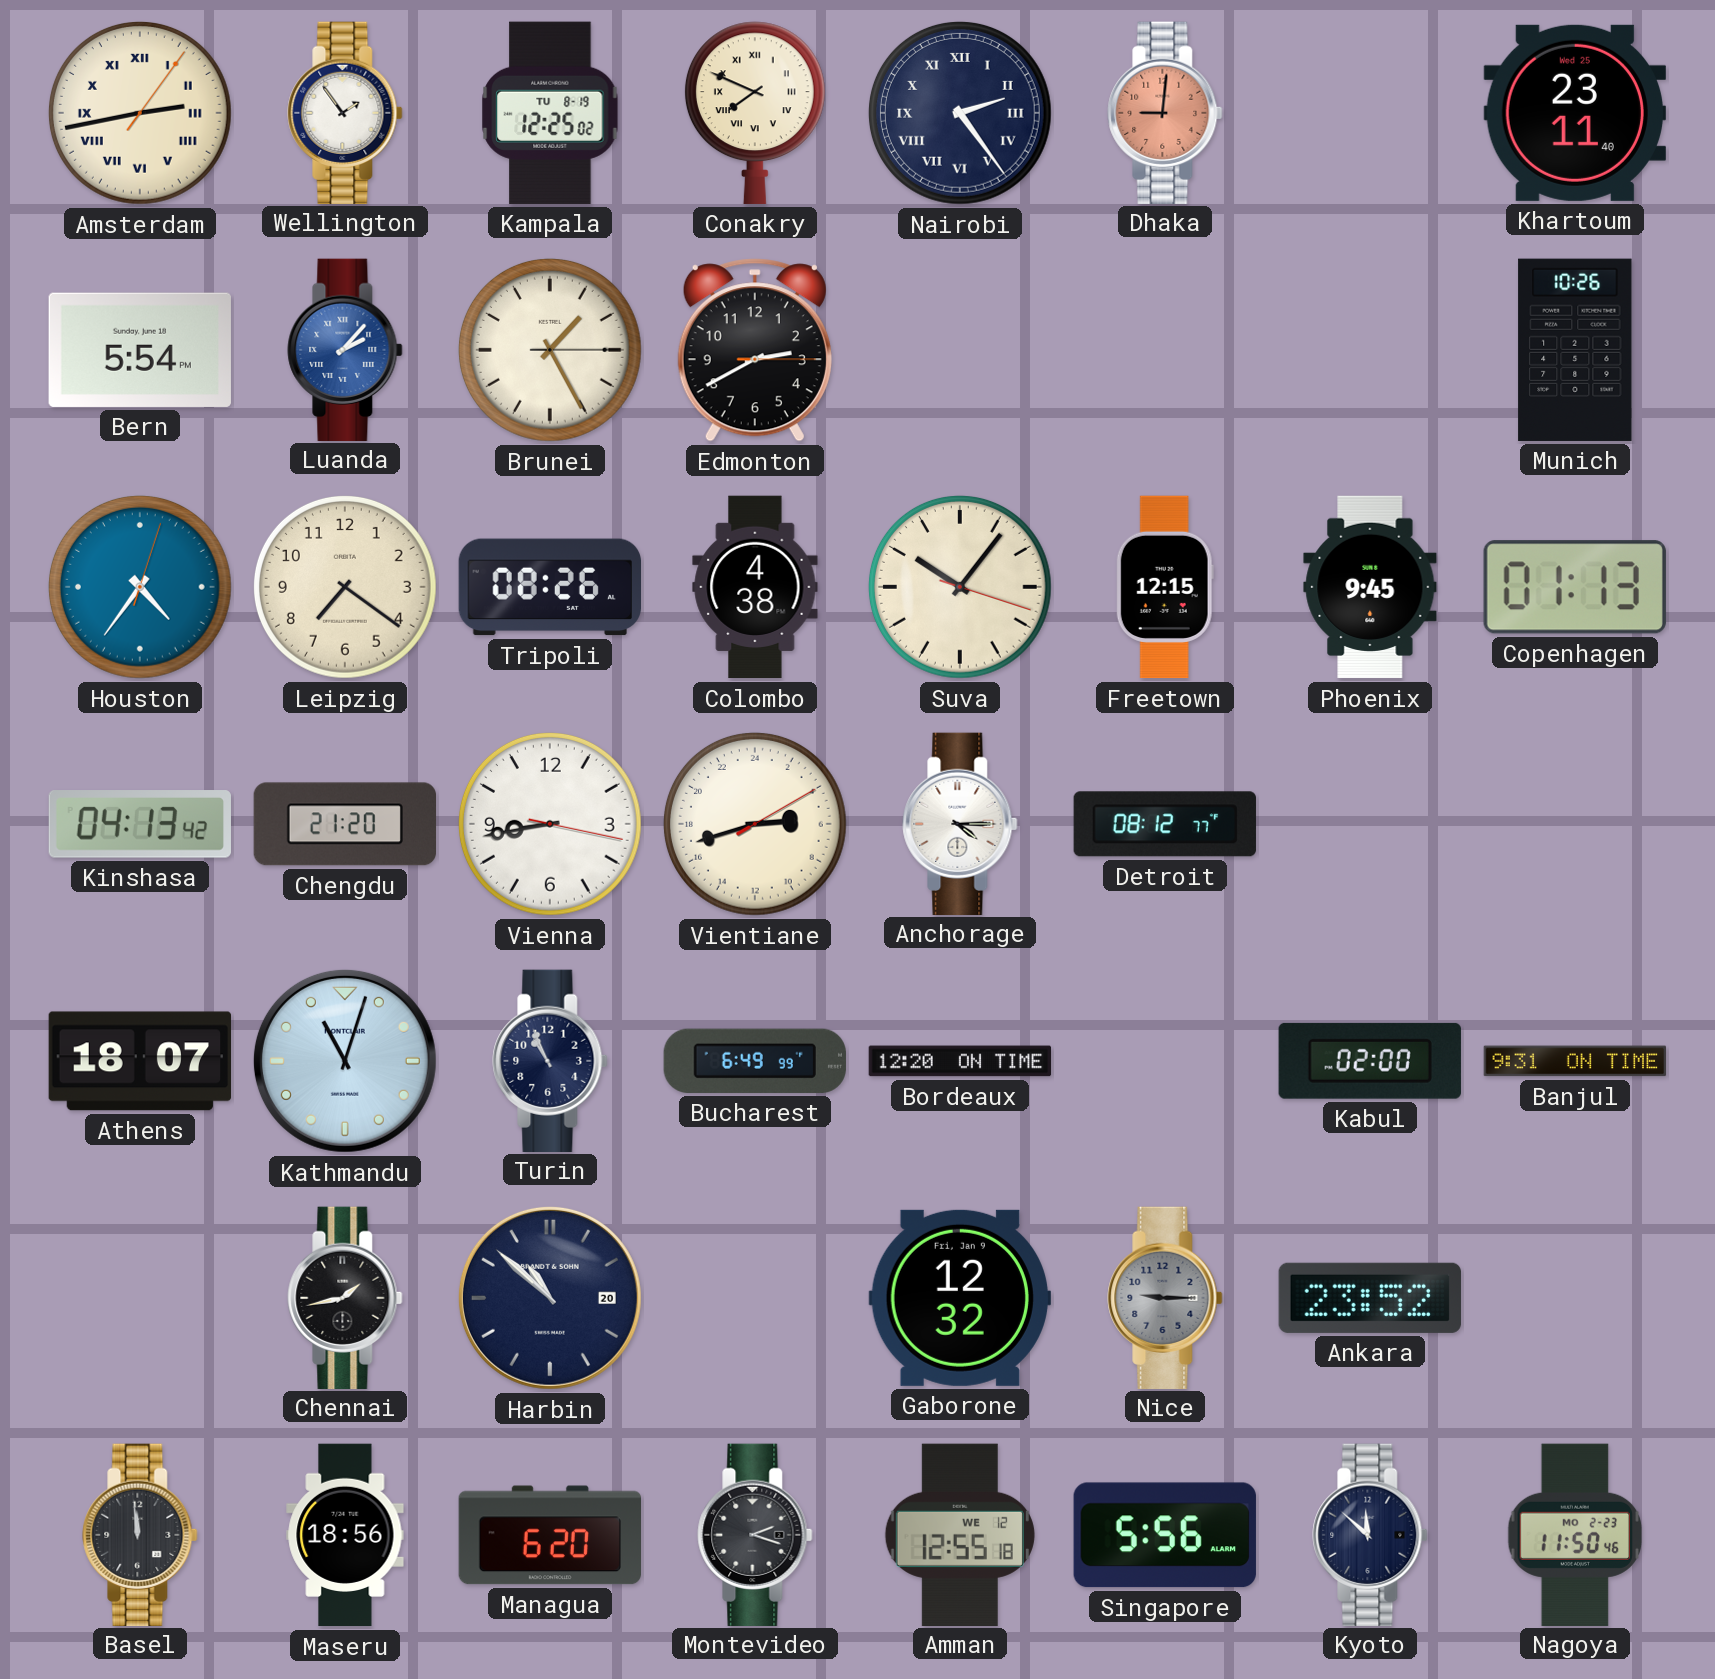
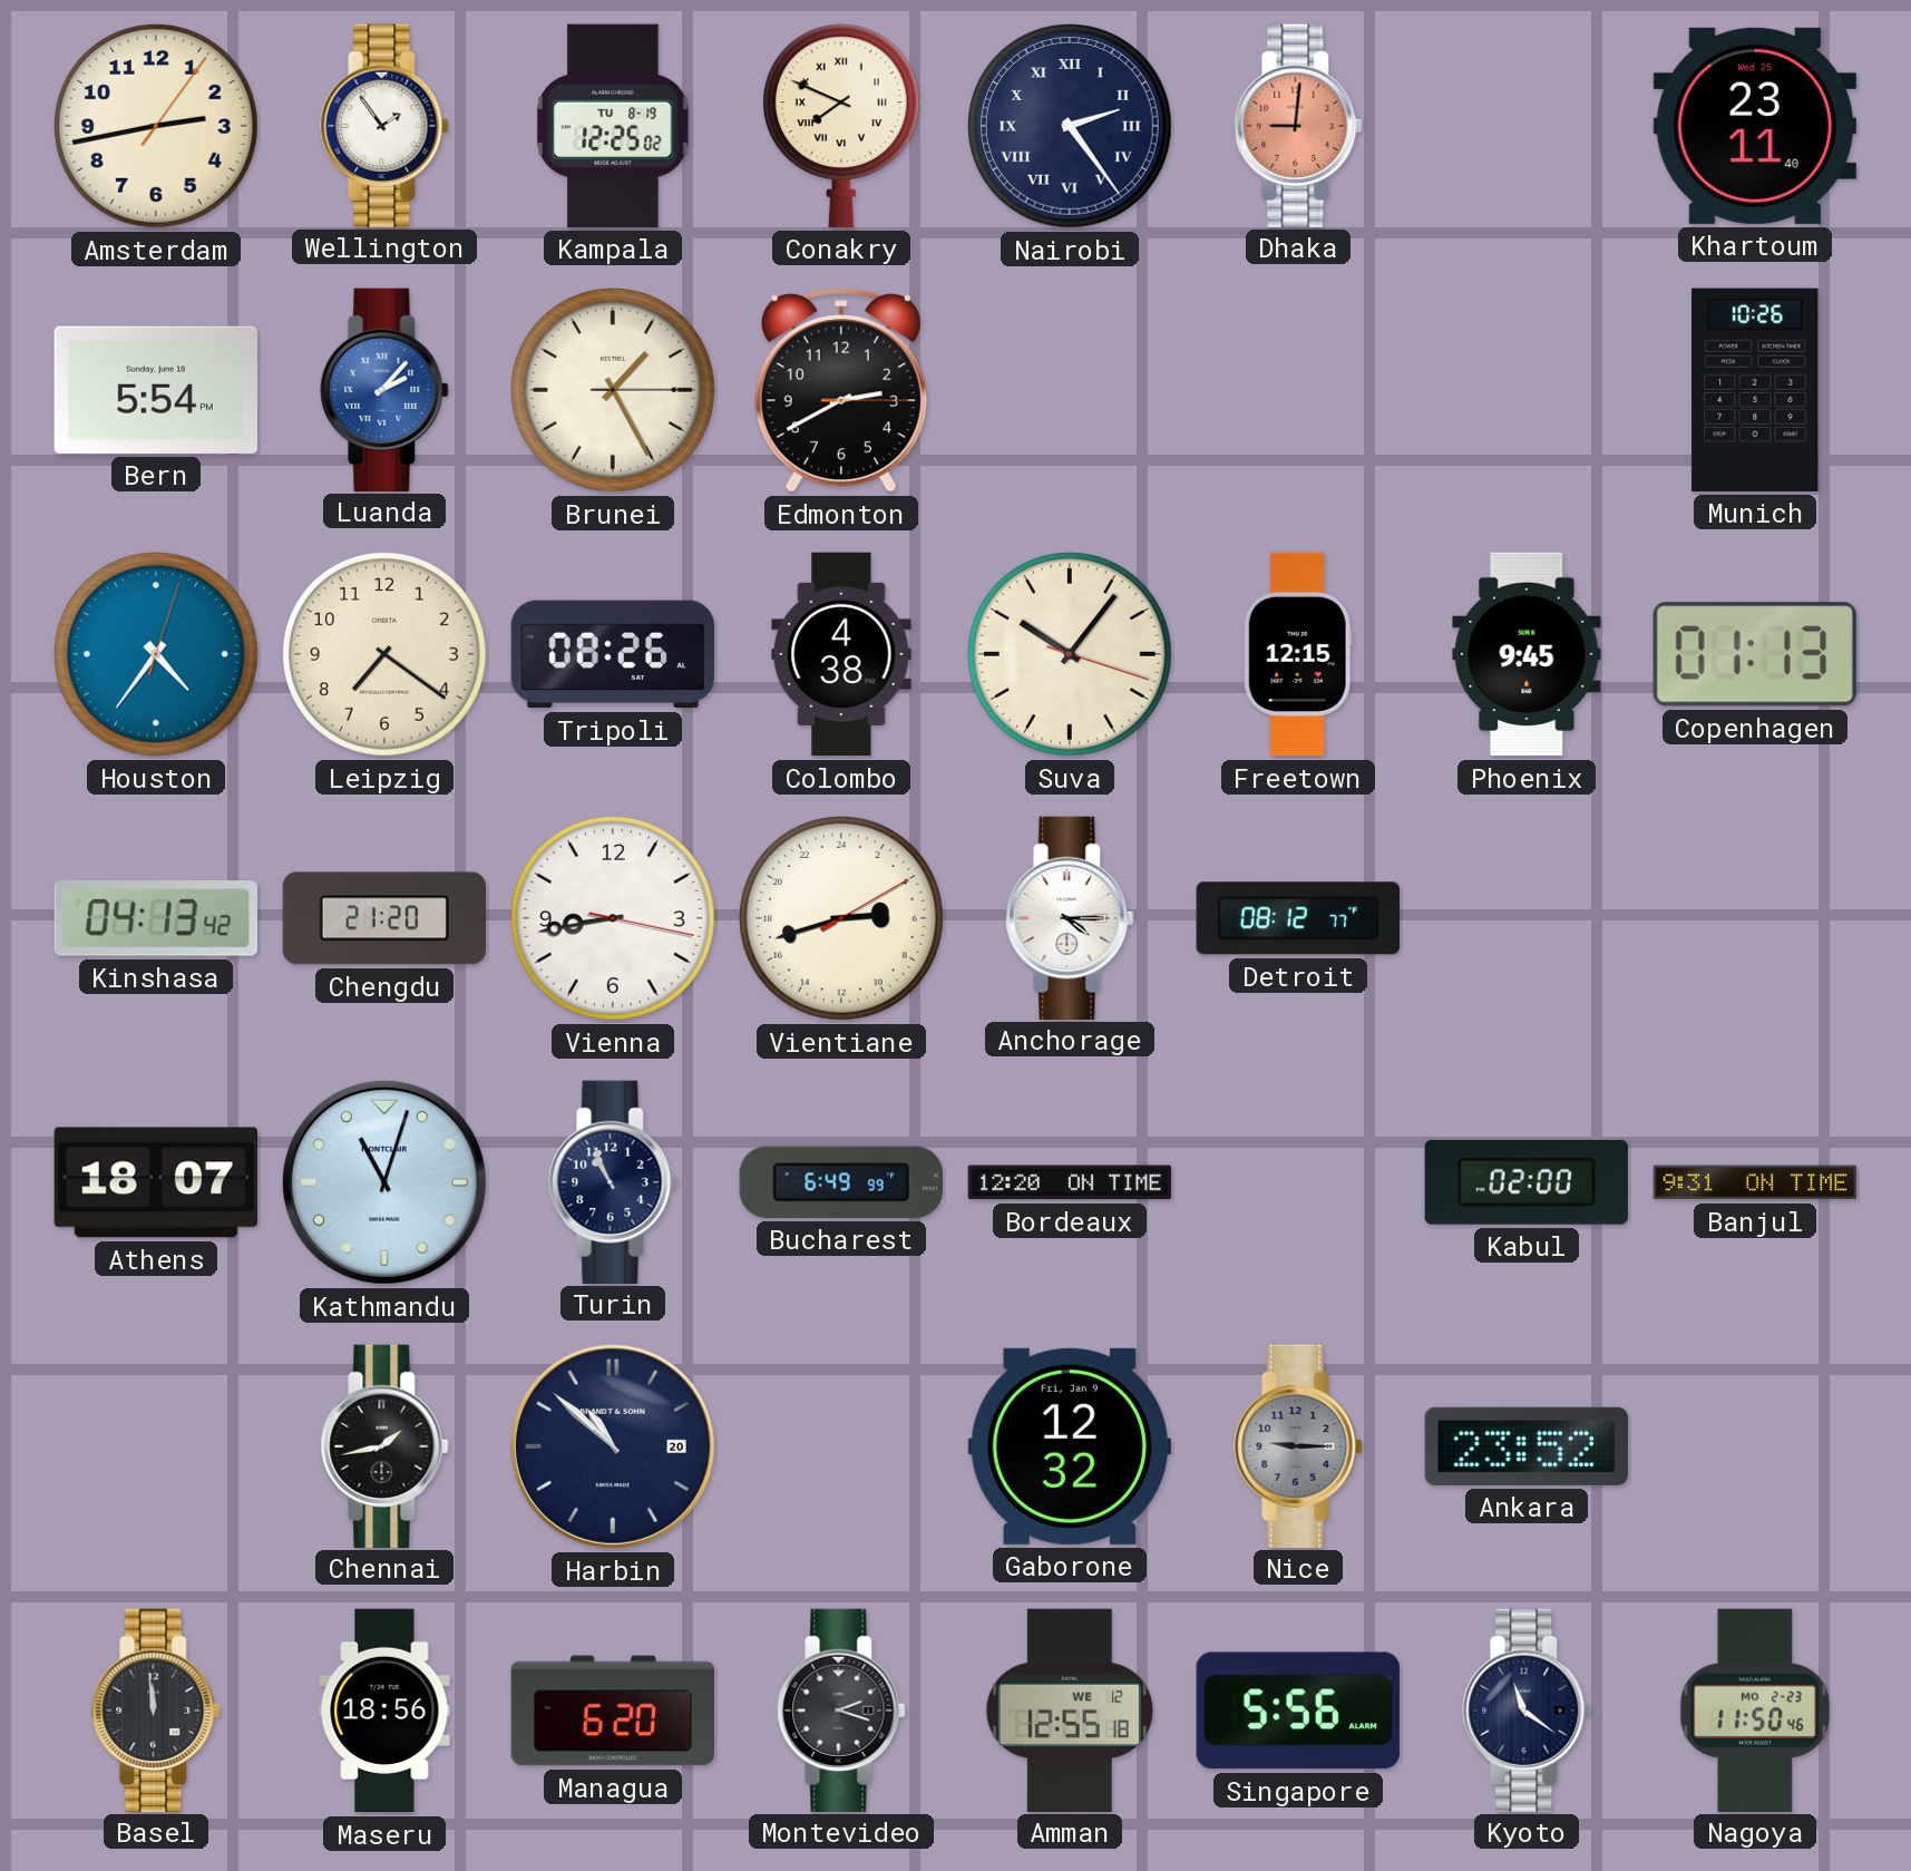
Amsterdam numerals: Roman -> Arabic
Kyoto: 11:52 -> 11:21
